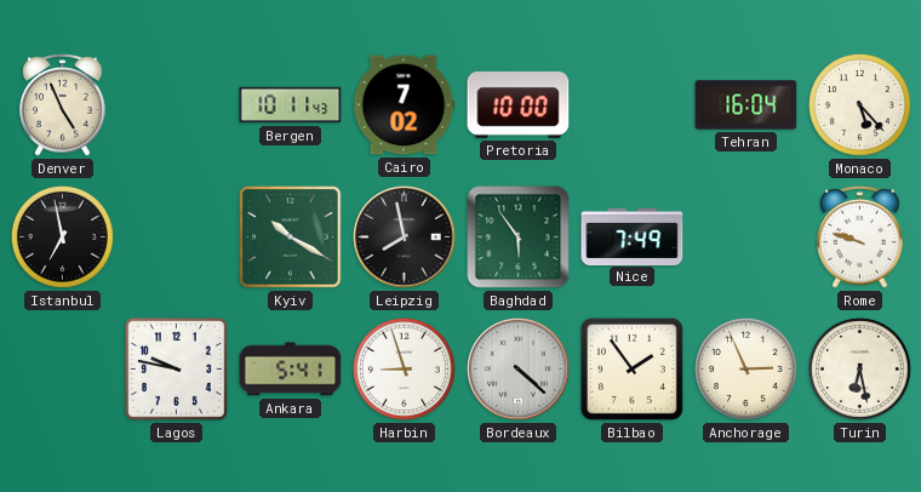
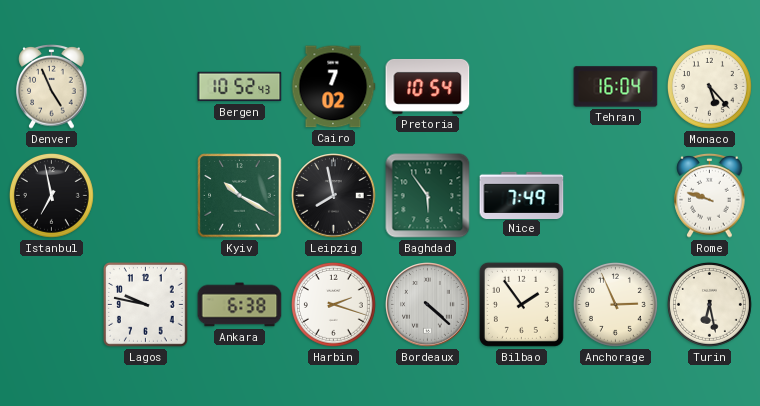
Bergen: 10:11 -> 10:52
Pretoria: 10:00 -> 10:54
Ankara: 5:41 -> 6:38
Harbin: 8:57 -> 2:18
